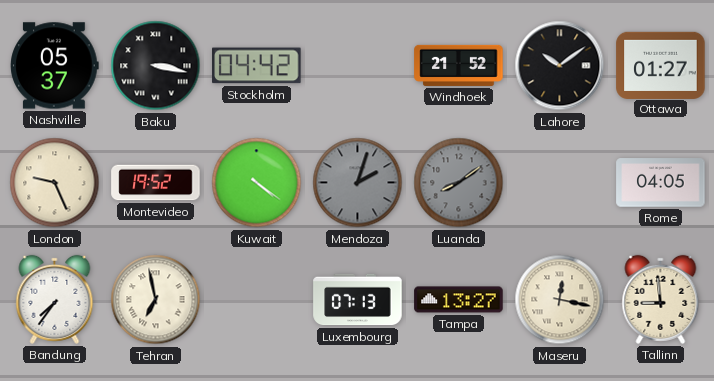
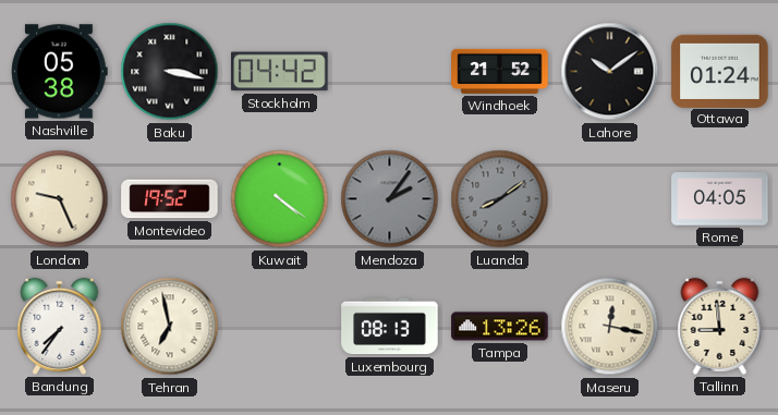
Nashville: 05:37 -> 05:38
Ottawa: 01:27 -> 01:24
Mendoza: 2:03 -> 2:06
Luxembourg: 07:13 -> 08:13
Tampa: 13:27 -> 13:26
